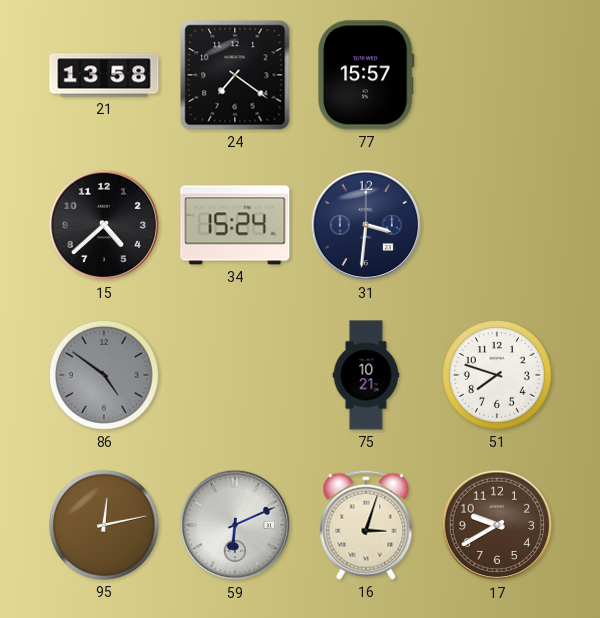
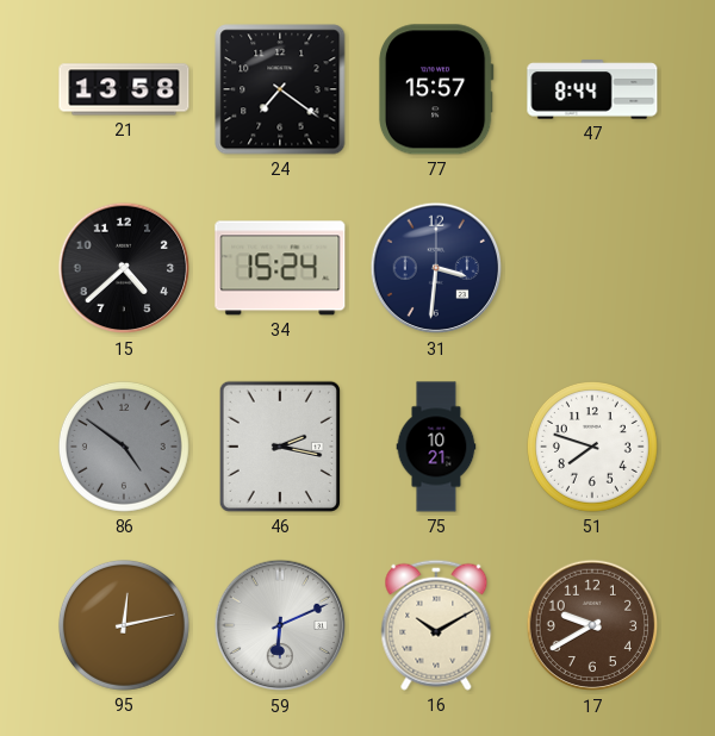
47: none -> 8:44
46: none -> 2:17
16: 3:03 -> 10:10
